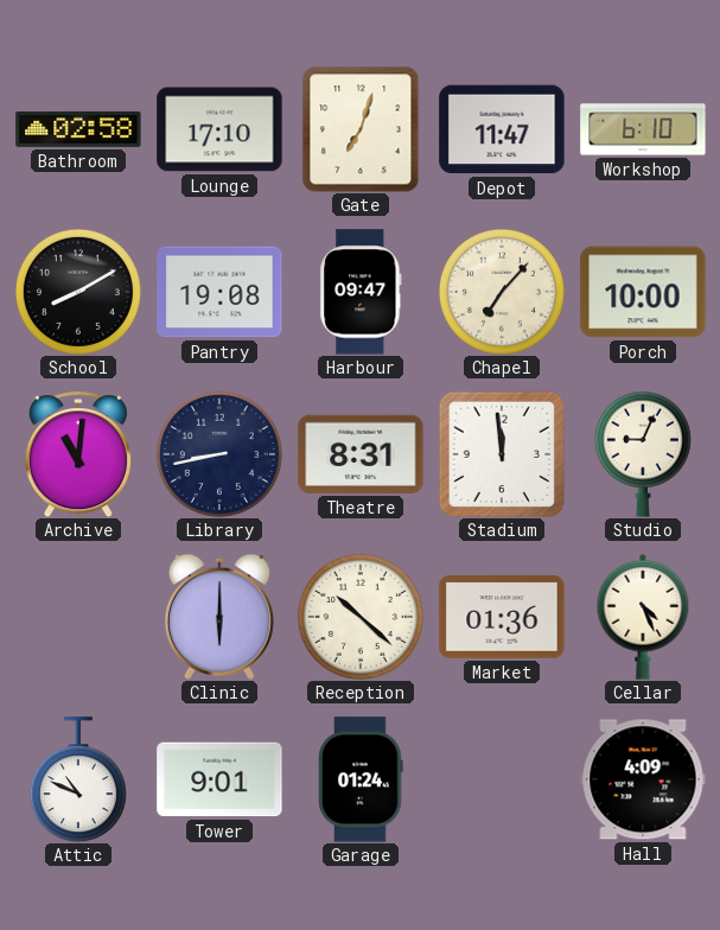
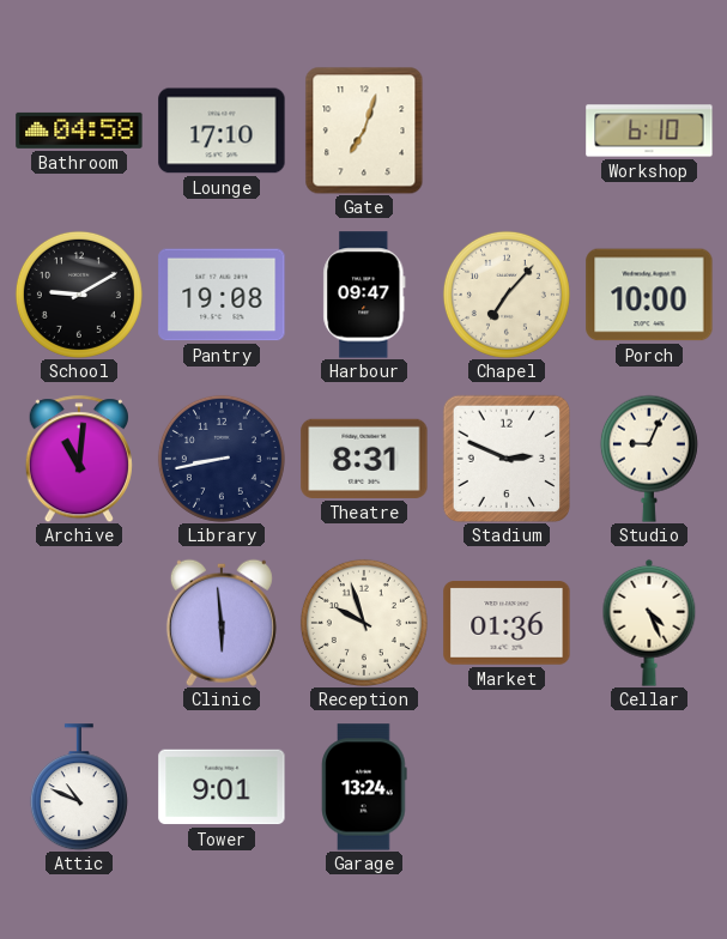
Bathroom: 02:58 -> 04:58
Depot: 11:47 -> none
School: 8:10 -> 9:10
Stadium: 11:59 -> 2:49
Clinic: 6:00 -> 5:59
Reception: 10:22 -> 9:57
Garage: 01:24 -> 13:24
Hall: 4:09 -> none
